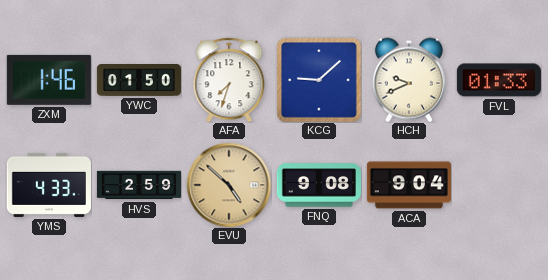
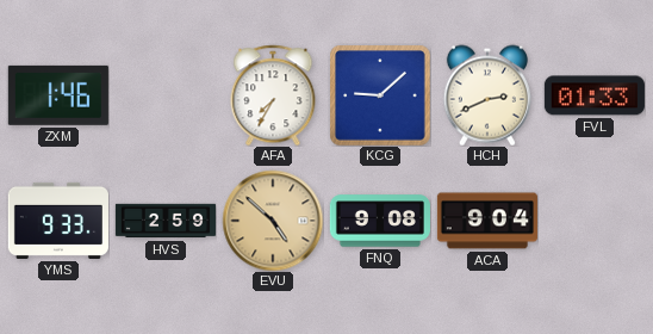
YWC: 01:50 -> none
AFA: 7:33 -> 7:35
HCH: 9:41 -> 2:41
YMS: 4:33 -> 9:33
